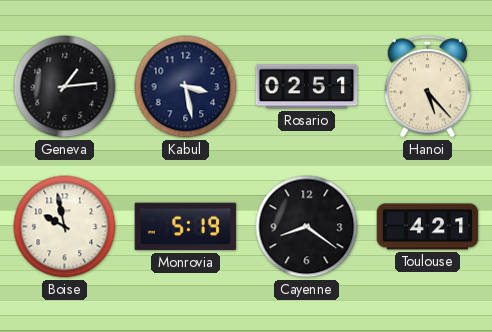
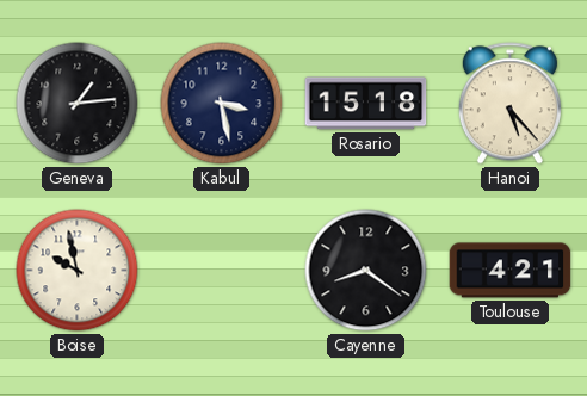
Rosario: 02:51 -> 15:18
Monrovia: 5:19 -> none
